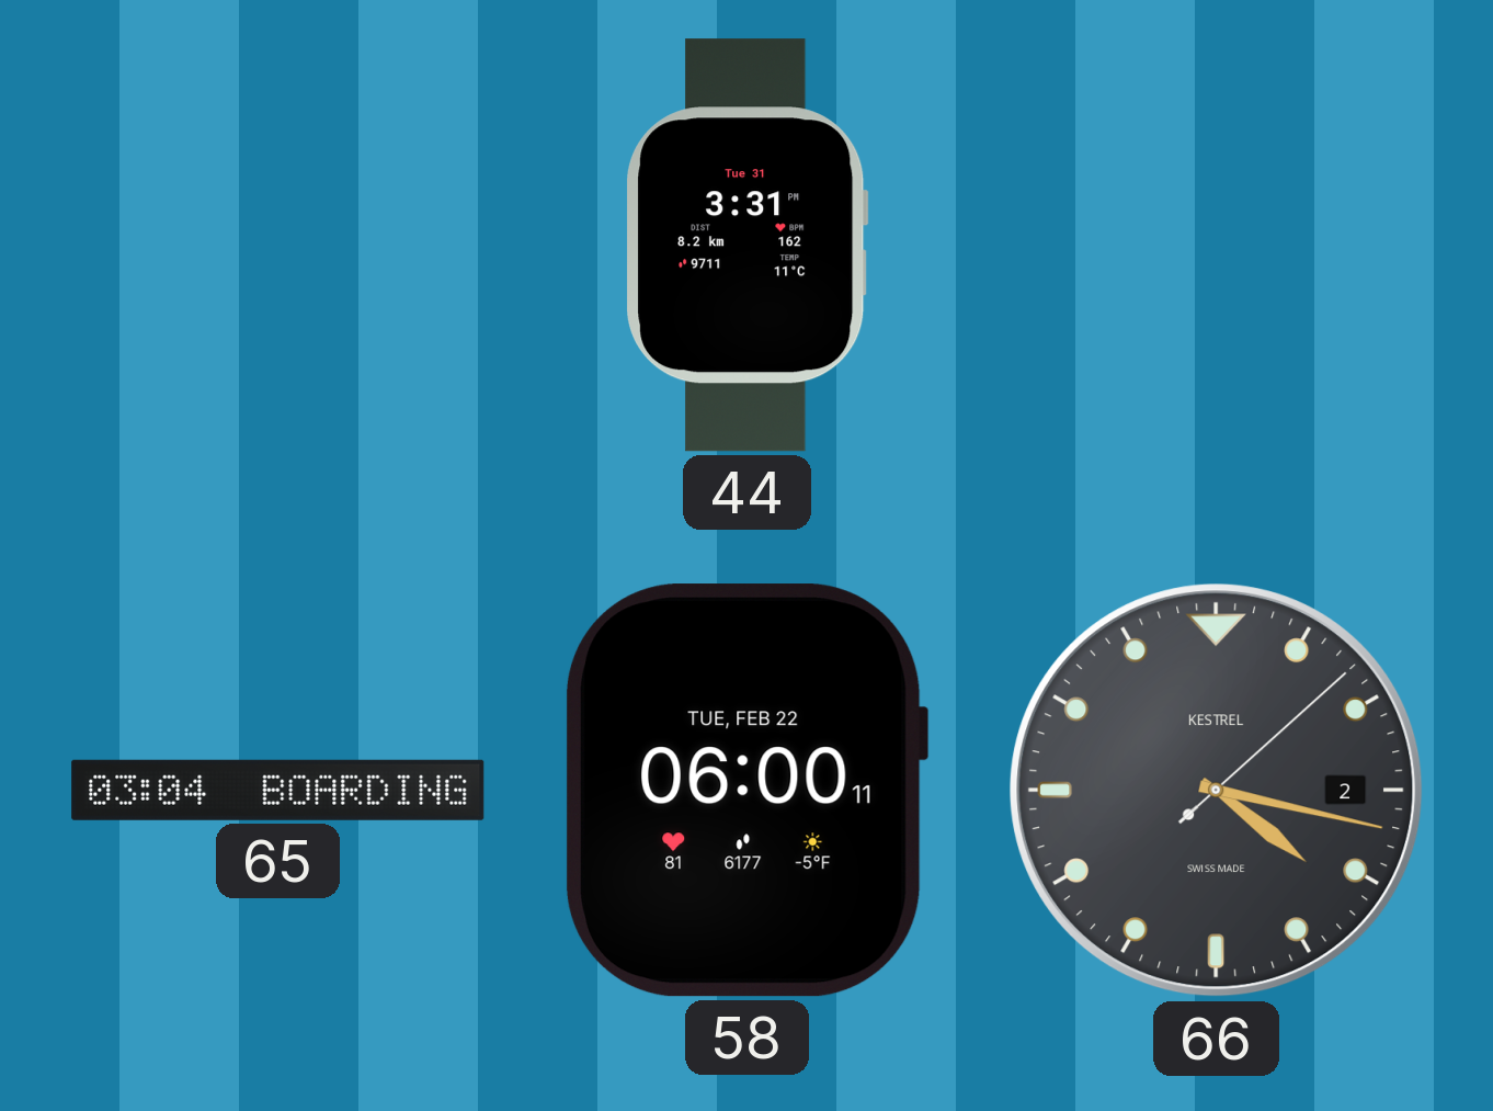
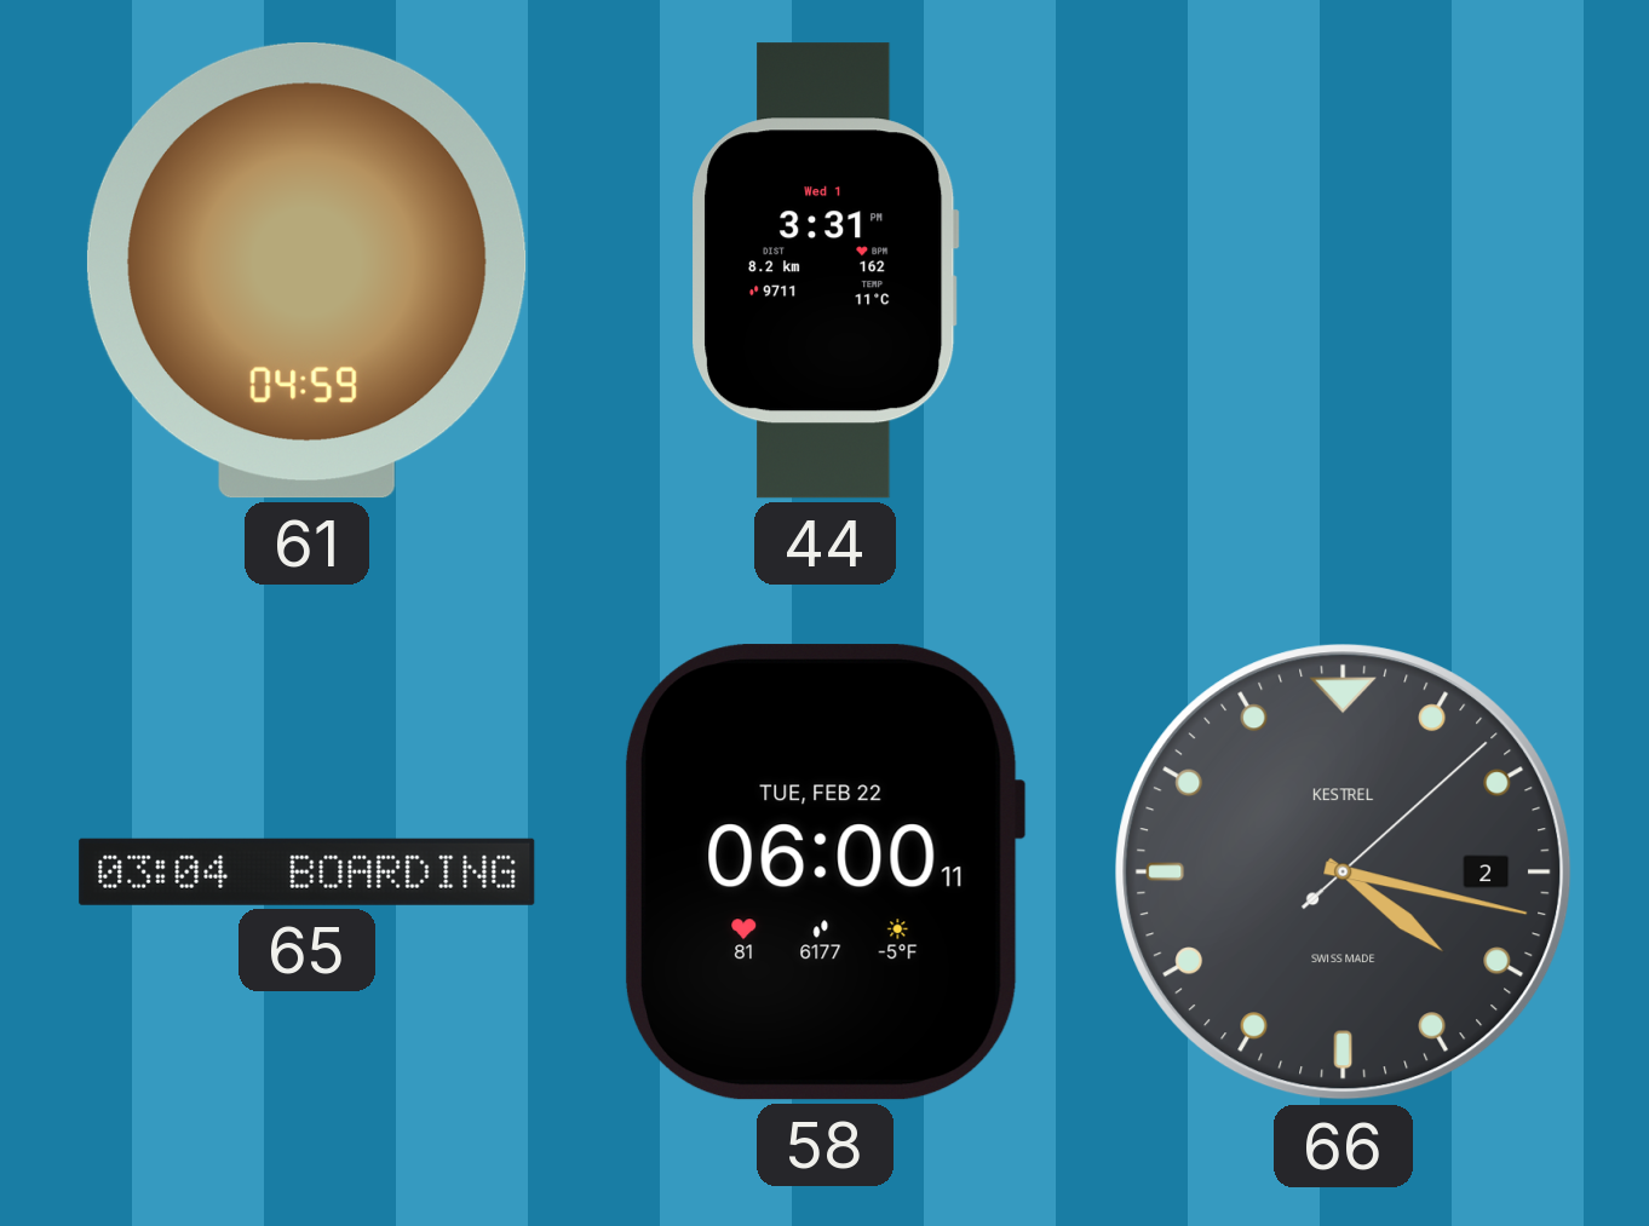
61: none -> 04:59
44 date: Tue 31 -> Wed 1
